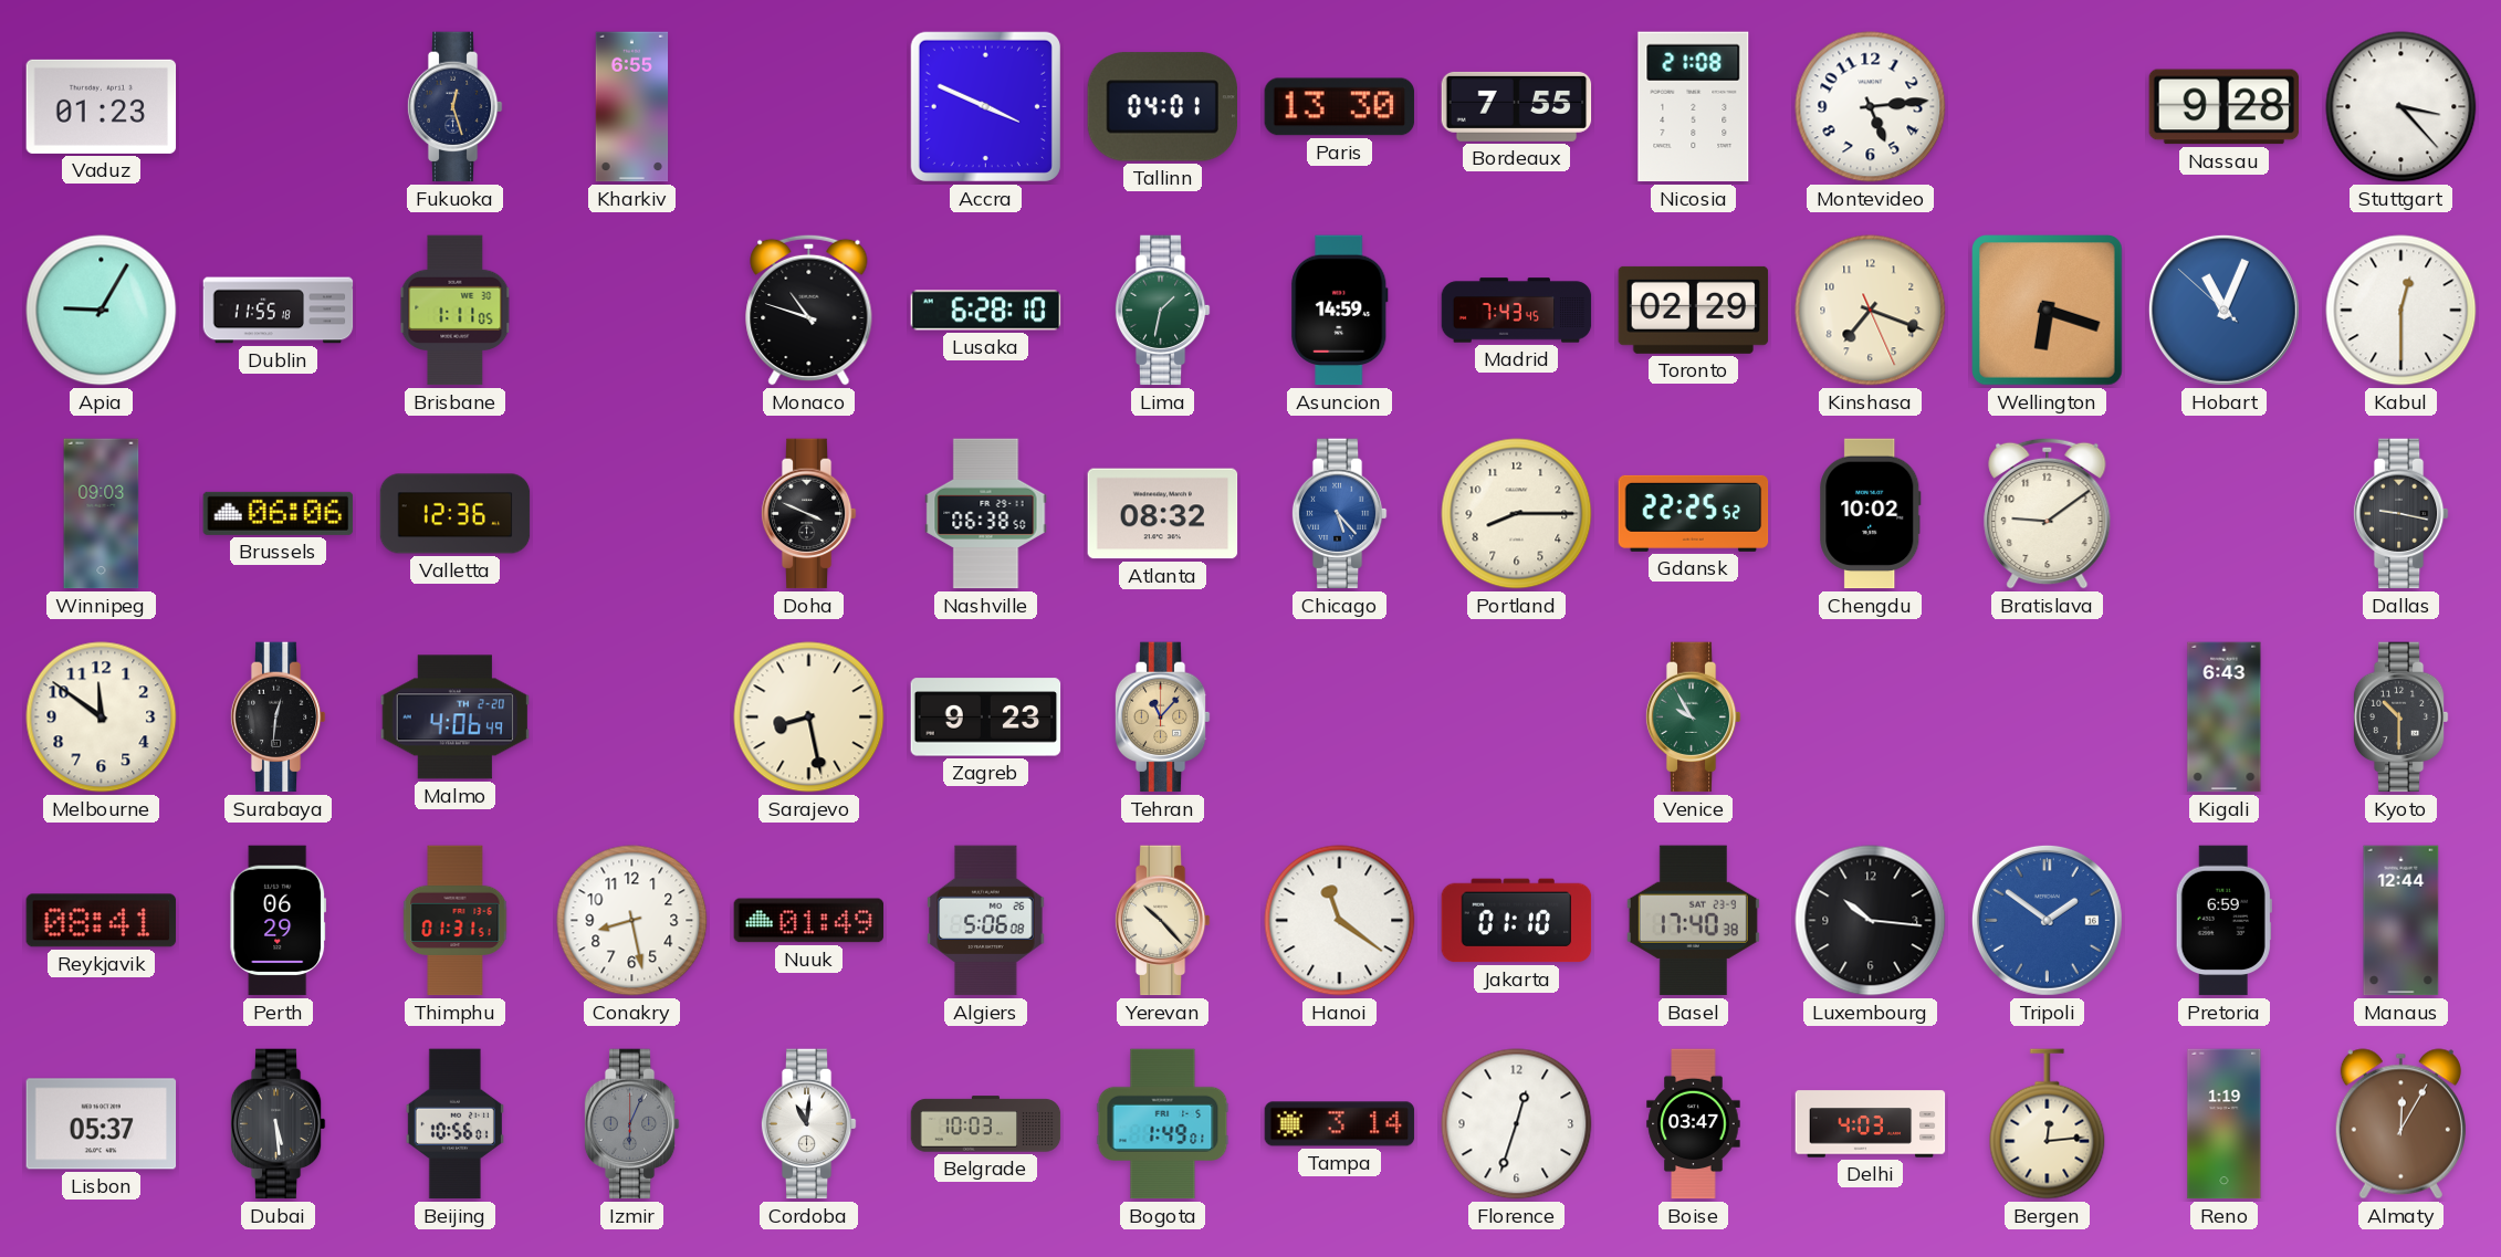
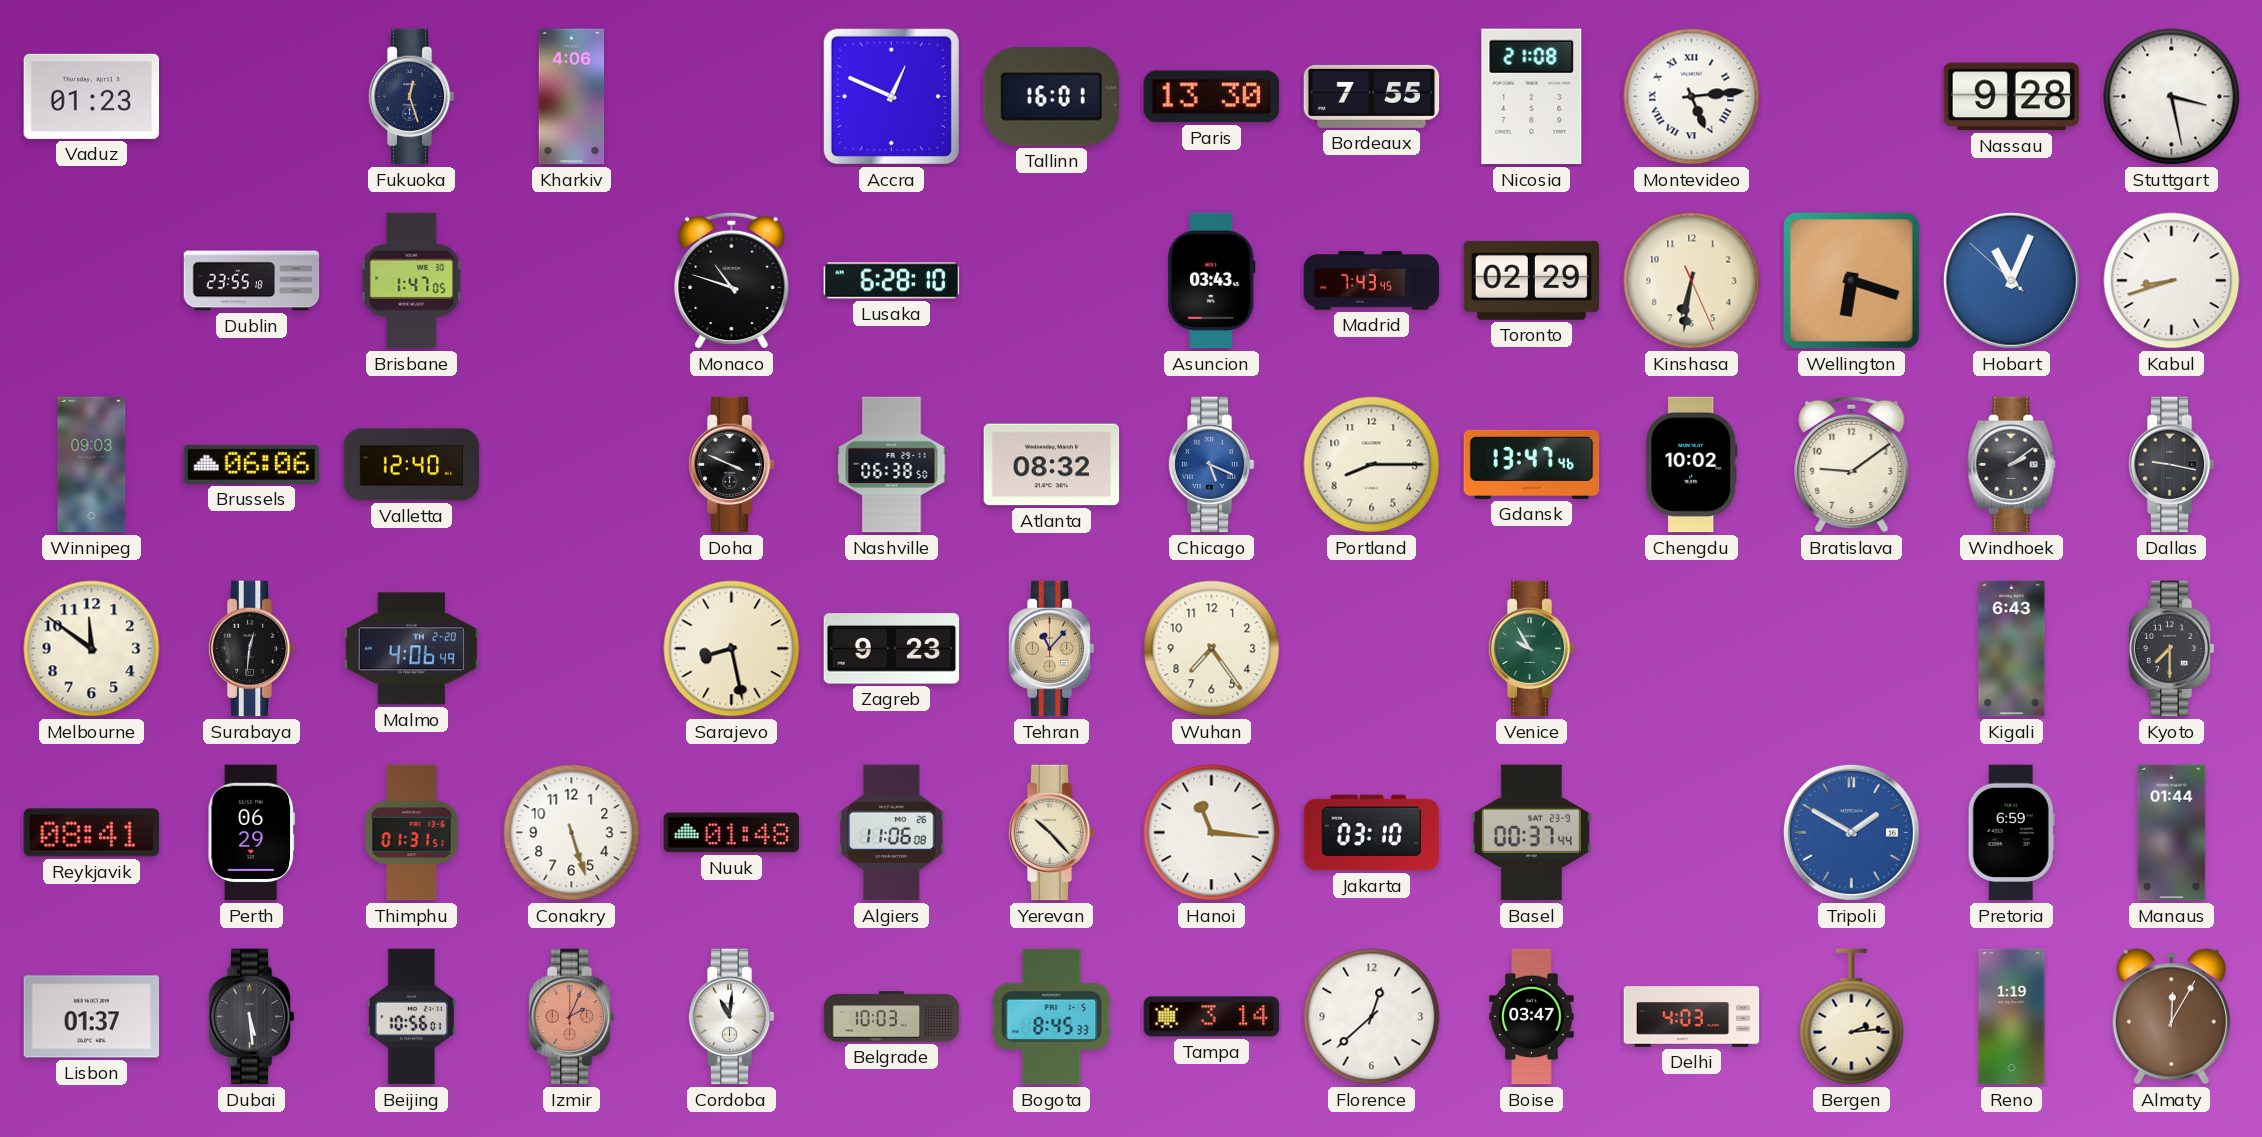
Kharkiv: 6:55 -> 4:06
Accra: 3:49 -> 12:49
Tallinn: 04:01 -> 16:01
Montevideo numerals: Arabic -> Roman
Stuttgart: 3:23 -> 3:28
Apia: 9:05 -> none
Dublin: 11:55 -> 23:55
Brisbane: 1:11 -> 1:47
Lima: 1:32 -> none
Asuncion: 14:59 -> 03:43
Kinshasa: 7:18 -> 6:31
Kabul: 12:30 -> 8:42
Valletta: 12:36 -> 12:40
Chicago: 5:23 -> 5:19
Gdansk: 22:25 -> 13:47
Windhoek: none -> 2:09
Wuhan: none -> 7:24
Kyoto: 10:30 -> 7:30
Conakry: 8:28 -> 5:27
Nuuk: 01:49 -> 01:48
Algiers: 5:06 -> 11:06
Hanoi: 11:21 -> 11:16
Jakarta: 01:10 -> 03:10
Basel: 17:40 -> 00:37
Luxembourg: 10:16 -> none
Tripoli: 1:51 -> 1:50
Manaus: 12:44 -> 01:44
Lisbon: 05:37 -> 01:37
Izmir: 6:04 -> 2:04
Izmir dial: grey -> salmon
Bogota: 1:49 -> 8:45
Florence: 12:33 -> 12:38
Bergen: 12:14 -> 2:14
